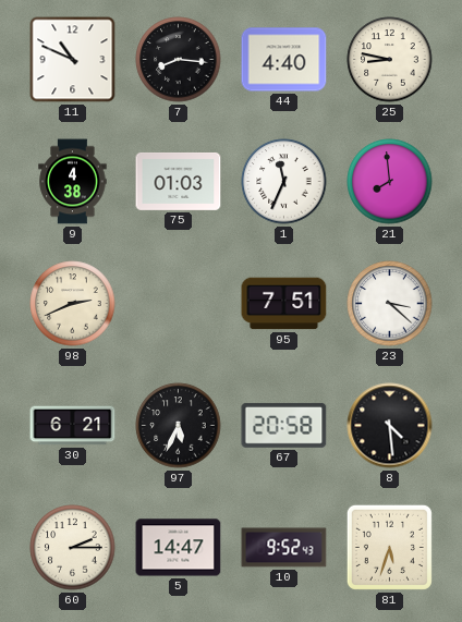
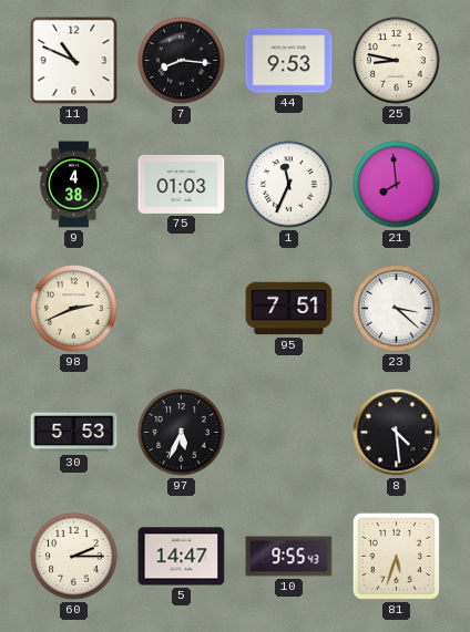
44: 4:40 -> 9:53
30: 6:21 -> 5:53
67: 20:58 -> none
10: 9:52 -> 9:55
